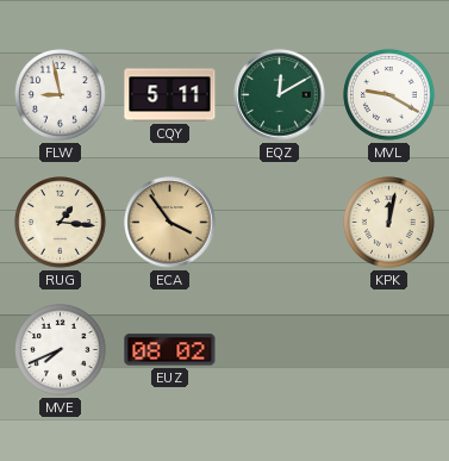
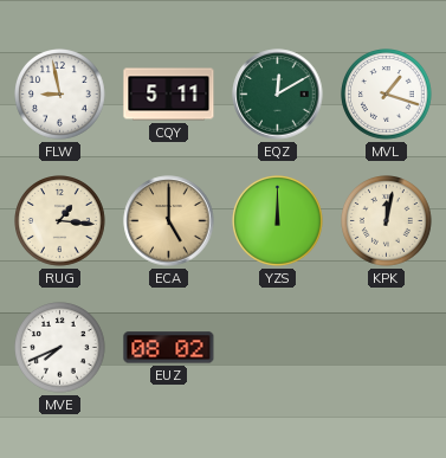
MVL: 9:20 -> 1:18
ECA: 3:54 -> 5:00
YZS: none -> 12:00
